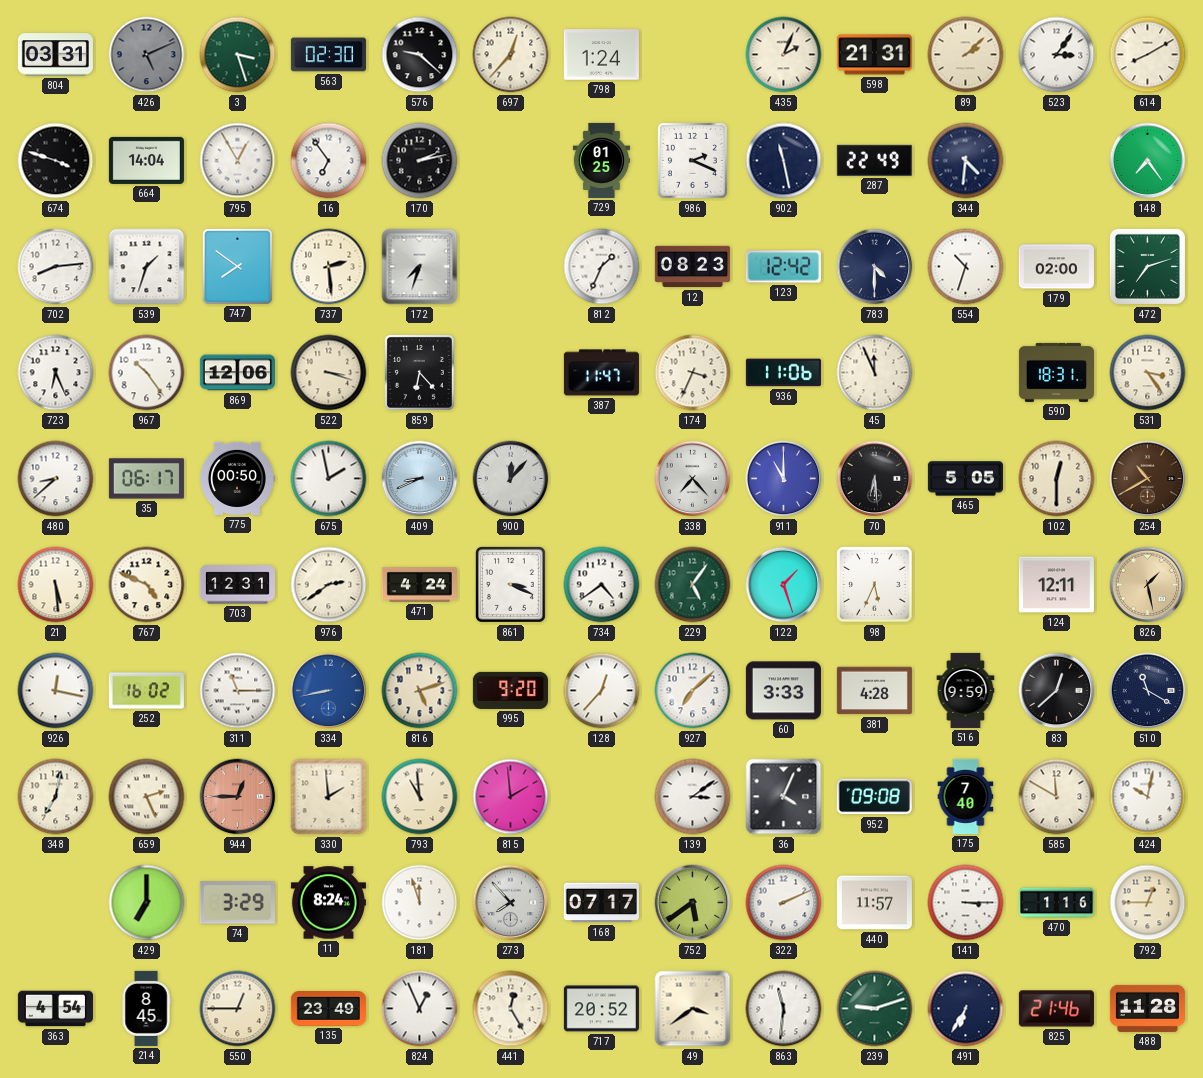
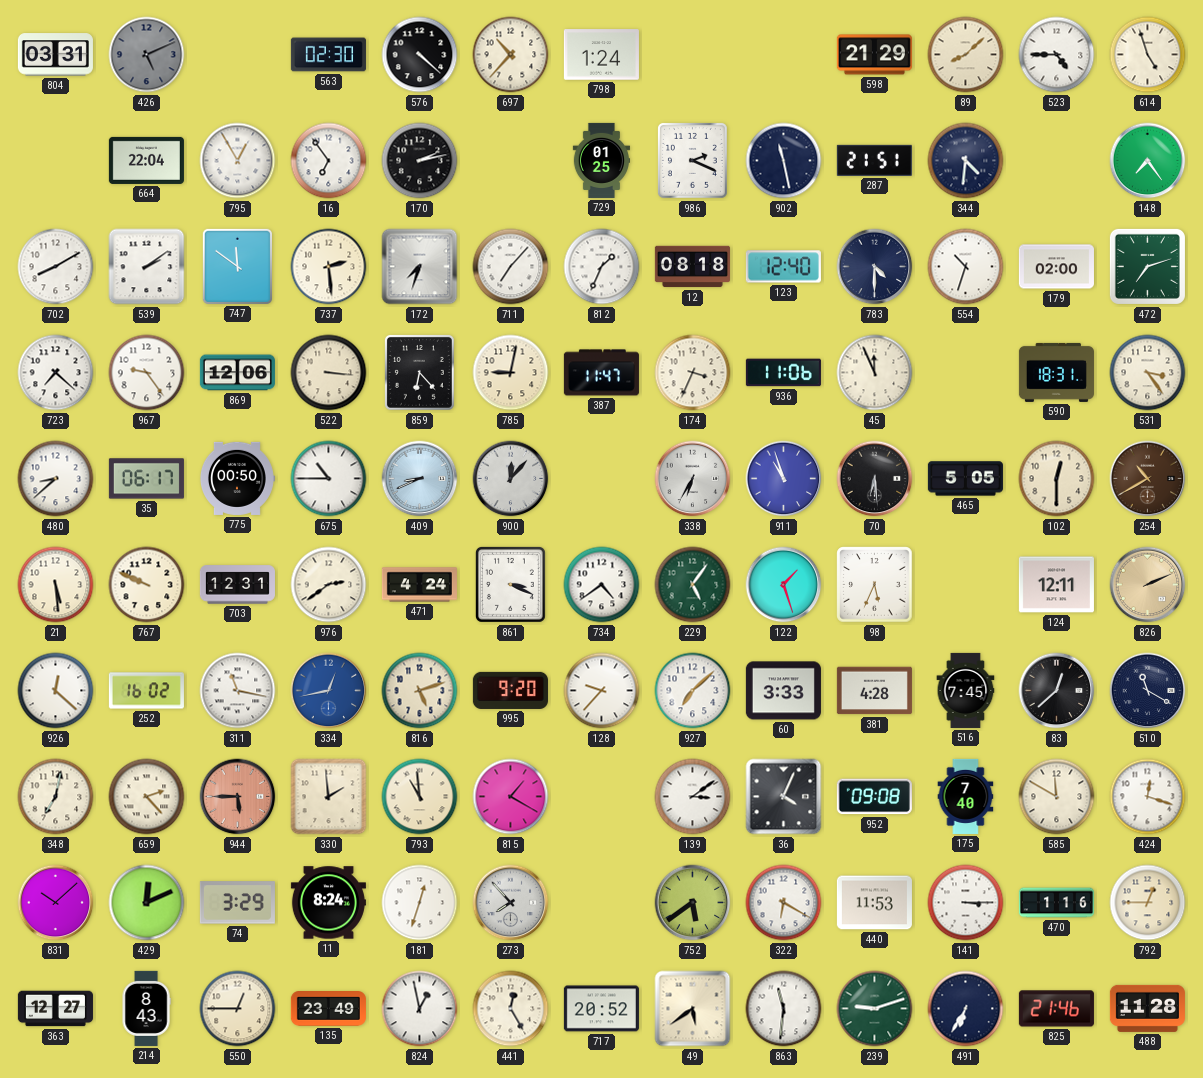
3: 3:27 -> none
576: 9:22 -> 4:22
697: 12:37 -> 10:37
435: 2:04 -> none
598: 21:31 -> 21:29
89: 2:08 -> 8:08
523: 3:06 -> 4:45
614: 8:10 -> 4:57
674: 3:48 -> none
664: 14:04 -> 22:04
287: 22:49 -> 21:51
702: 8:14 -> 8:10
539: 1:33 -> 2:09
747: 7:51 -> 11:51
711: none -> 7:07
12: 08:23 -> 08:18
123: 12:42 -> 12:40
723: 6:26 -> 7:22
967: 10:24 -> 9:24
522: 3:18 -> 3:16
785: none -> 9:02
675: 1:58 -> 10:45
338: 7:23 -> 6:35
911: 11:00 -> 10:57
767: 4:49 -> 9:49
826: 1:28 -> 2:11
926: 12:17 -> 12:22
311: 11:15 -> 11:17
334: 8:43 -> 12:43
128: 12:37 -> 9:37
516: 9:59 -> 7:45
659: 2:26 -> 2:23
944: 12:45 -> 5:45
815: 1:59 -> 1:20
424: 10:02 -> 12:18
831: none -> 10:08
429: 7:00 -> 12:11
181: 11:57 -> 12:33
168: 07:17 -> none
322: 2:11 -> 6:20
440: 11:57 -> 11:53
363: 4:54 -> 12:27
214: 8:45 -> 8:43
824: 12:56 -> 12:58
49: 3:39 -> 5:39
